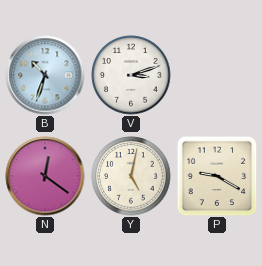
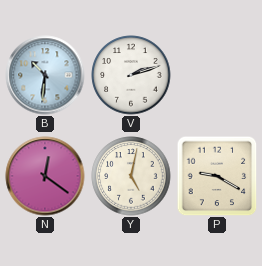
B: 10:33 -> 10:31
V: 3:12 -> 2:12
